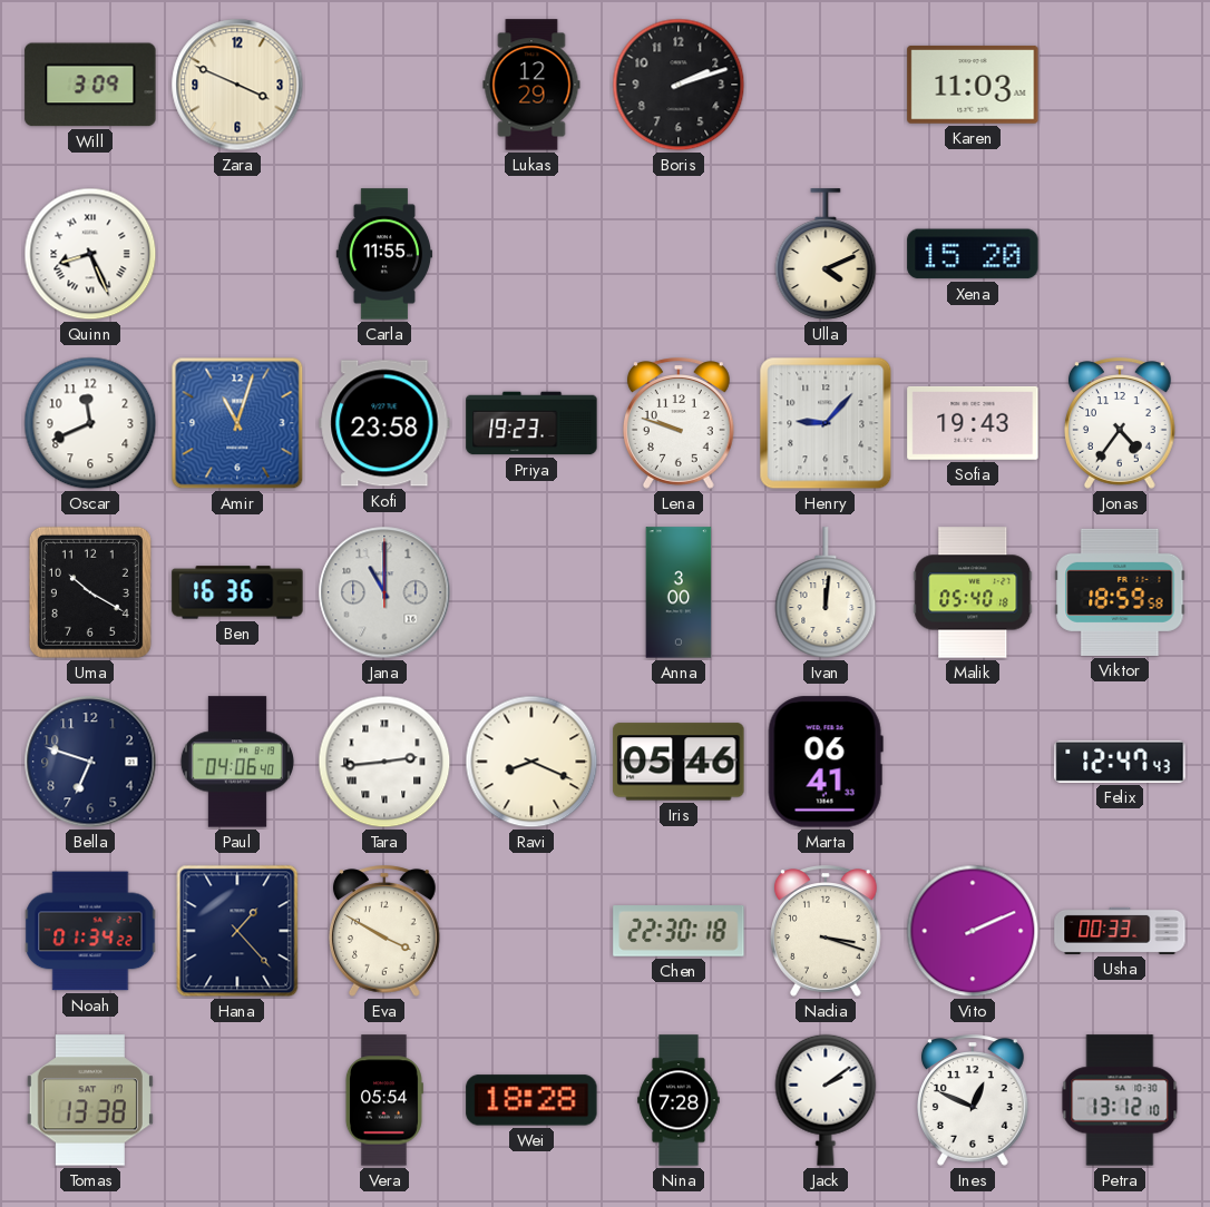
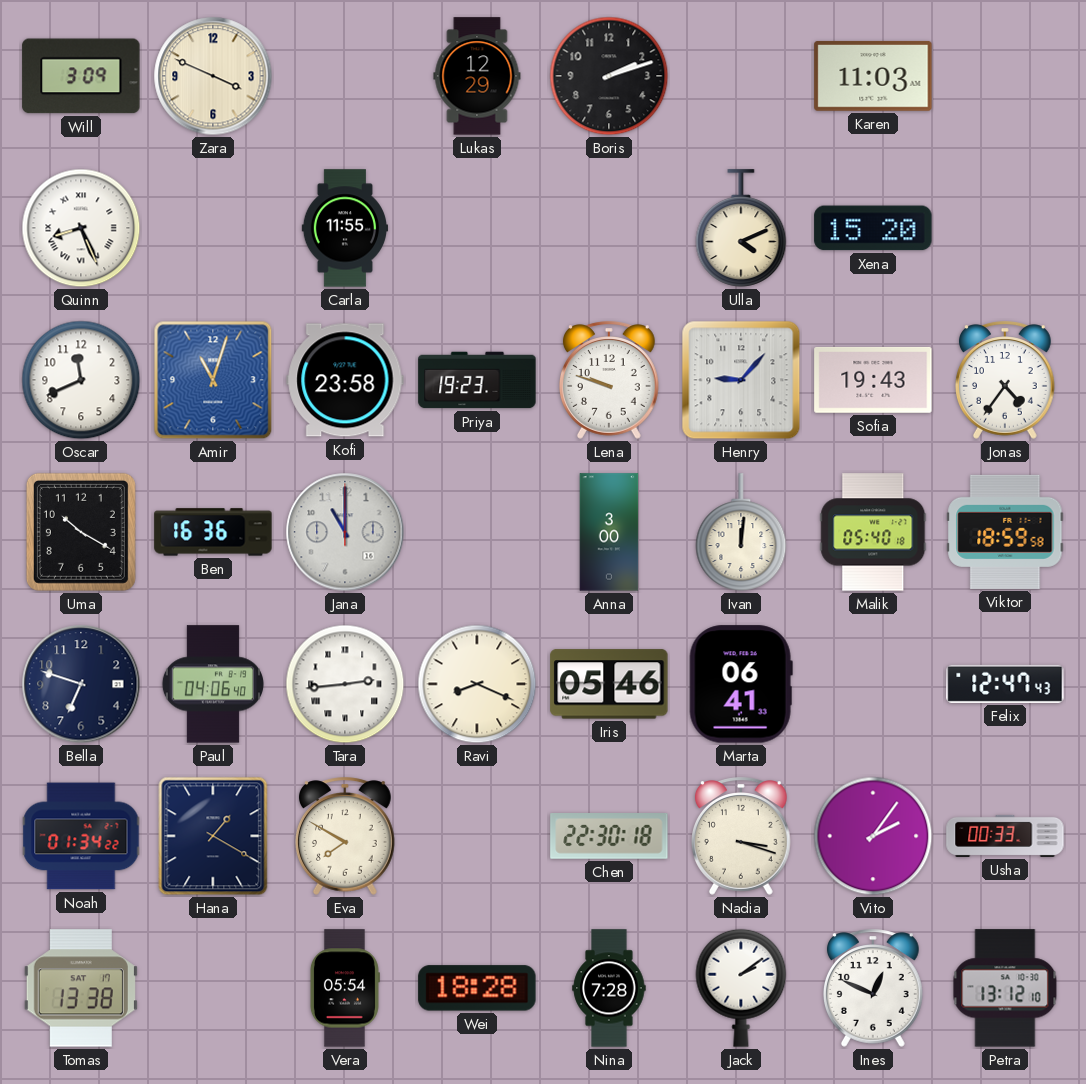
Hana: 1:23 -> 1:20
Eva: 3:50 -> 7:50
Vito: 2:11 -> 2:06
